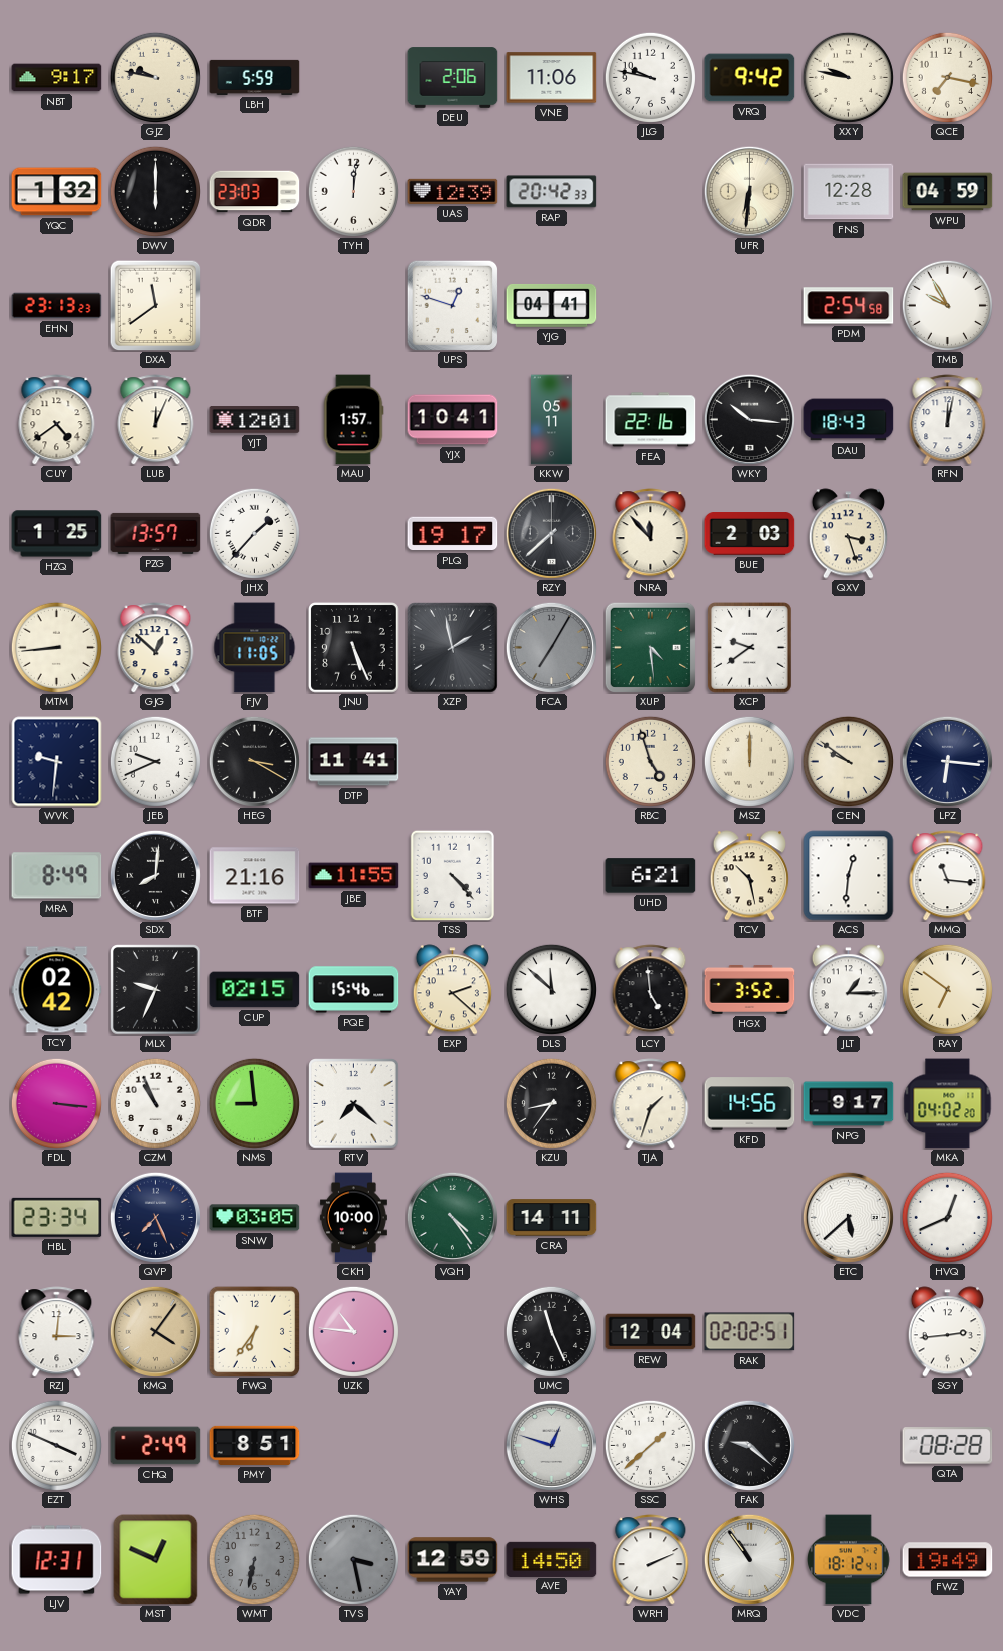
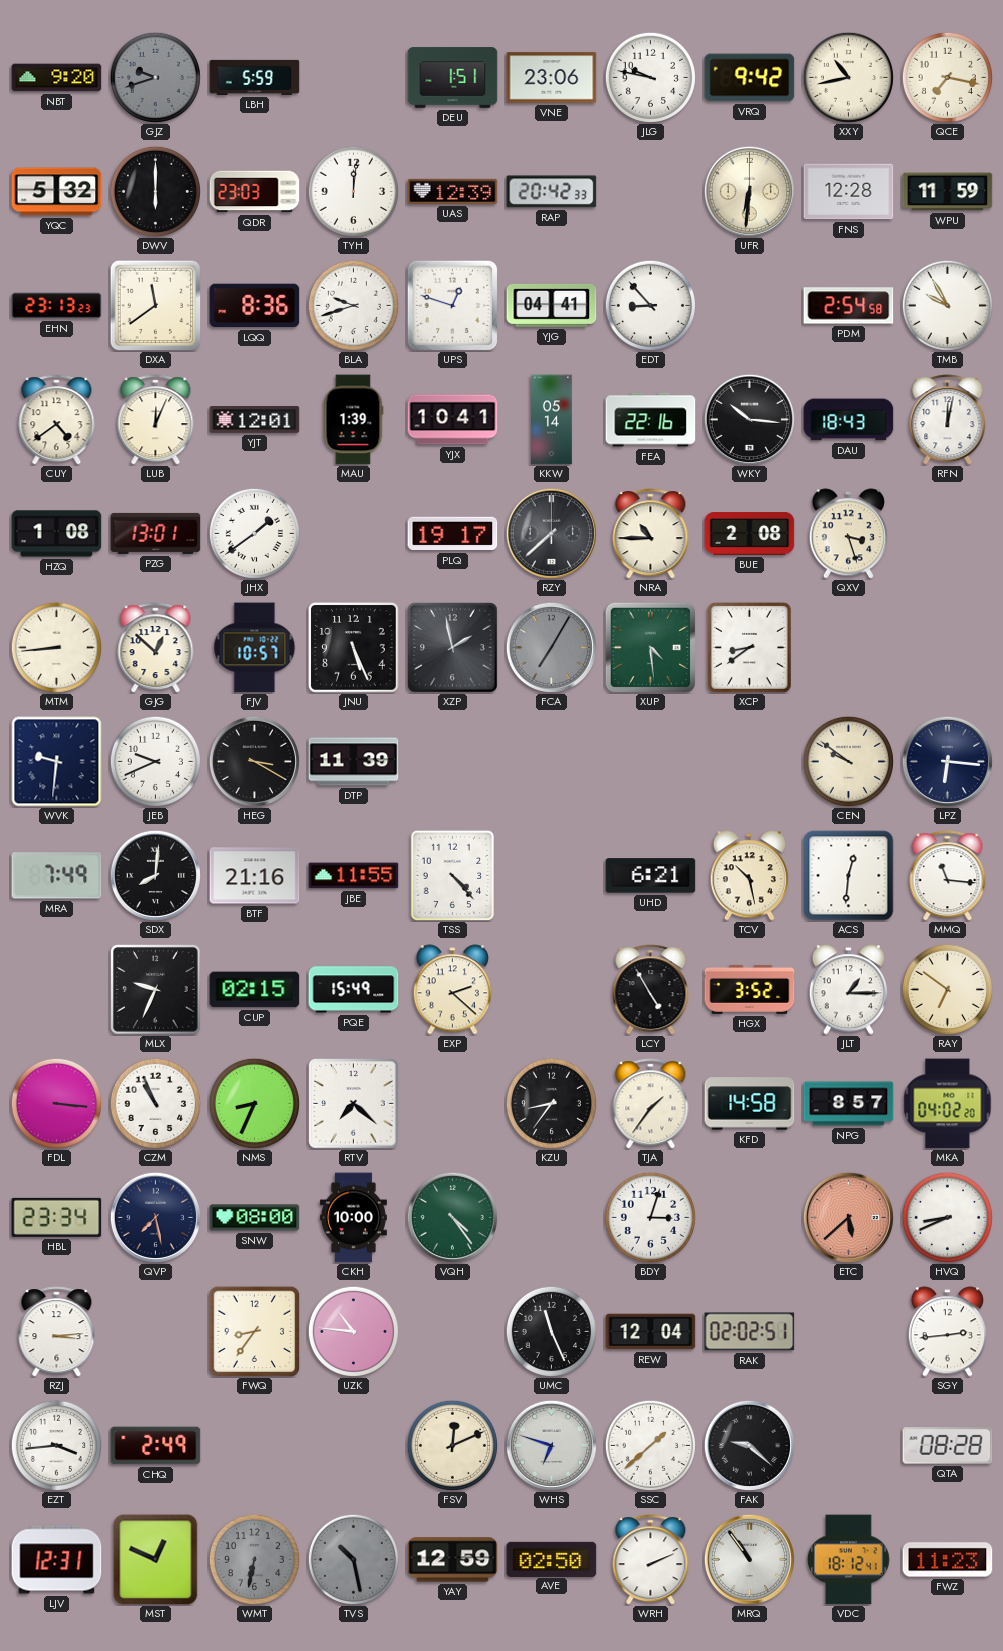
NBT: 9:17 -> 9:20
GJZ: 9:47 -> 9:42
GJZ dial: cream -> grey
DEU: 2:06 -> 1:51
VNE: 11:06 -> 23:06
XXY: 9:47 -> 10:43
YQC: 1:32 -> 5:32
WPU: 04:59 -> 11:59
LQQ: none -> 8:36
BLA: none -> 9:42
EDT: none -> 8:53
MAU: 1:57 -> 1:39
KKW: 05:11 -> 05:14
HZQ: 1:25 -> 1:08
PZG: 13:57 -> 13:01
JHX: 1:37 -> 1:39
NRA: 11:53 -> 10:45
BUE: 2:03 -> 2:08
FJV: 11:05 -> 10:57
XCP: 9:39 -> 8:39
DTP: 11:41 -> 11:39
RBC: 4:57 -> none
MSZ: 12:00 -> none
MRA: 8:49 -> 7:49
TCY: 02:42 -> none
PQE: 15:46 -> 15:49
DLS: 11:52 -> none
LCY: 4:59 -> 4:55
NMS: 8:59 -> 8:34
TJA: 1:33 -> 1:36
KFD: 14:56 -> 14:58
NPG: 9:17 -> 8:57
QVP: 7:26 -> 7:28
SNW: 03:05 -> 08:00
CRA: 14:11 -> none
BDY: none -> 3:03
ETC dial: white -> salmon
HVQ: 12:41 -> 8:41
RZJ: 3:01 -> 3:14
KMQ: 4:06 -> none
FWQ: 6:36 -> 8:36
EZT: 3:49 -> 3:44
PMY: 8:51 -> none
FSV: none -> 12:11
WHS: 12:48 -> 6:48
TVS: 3:28 -> 10:28
AVE: 14:50 -> 02:50
FWZ: 19:49 -> 11:23
